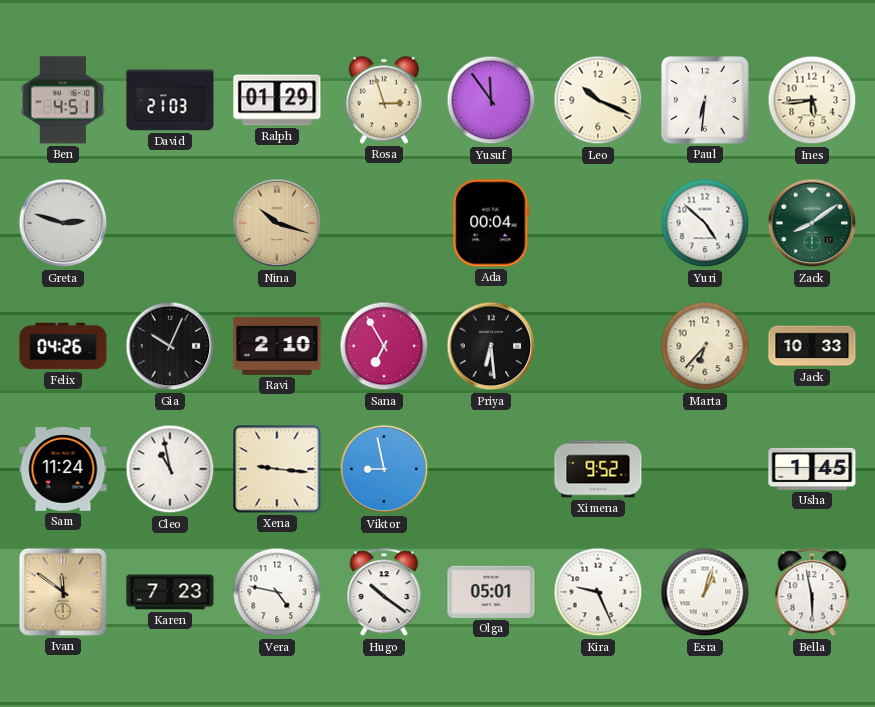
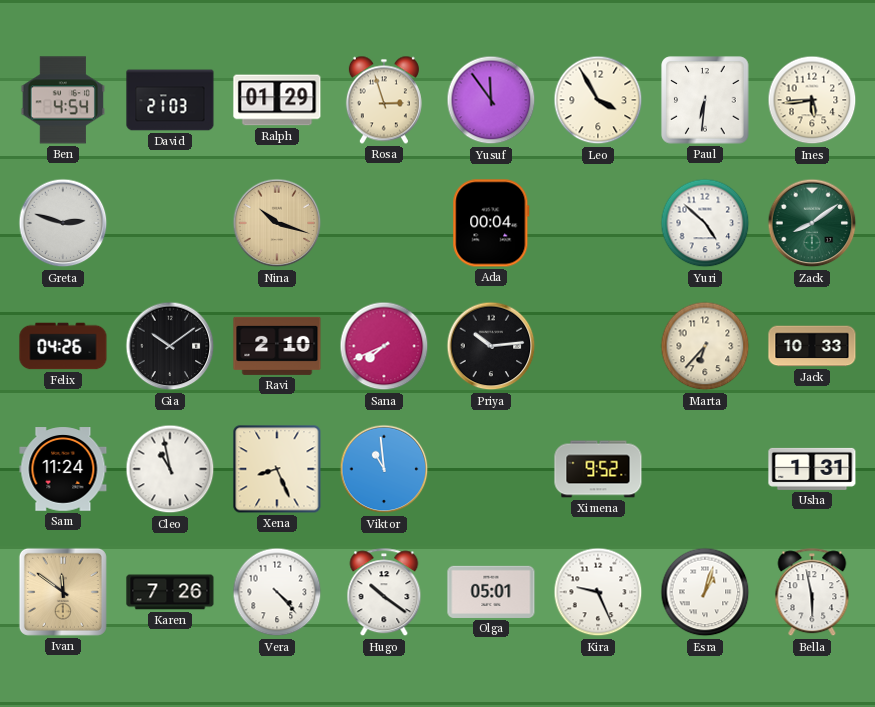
Ben: 4:51 -> 4:54
Leo: 10:19 -> 3:55
Gia: 10:04 -> 10:09
Sana: 6:55 -> 7:41
Priya: 6:29 -> 10:14
Xena: 9:16 -> 8:26
Viktor: 8:58 -> 10:59
Usha: 1:45 -> 1:31
Karen: 7:23 -> 7:26
Vera: 4:47 -> 4:23
